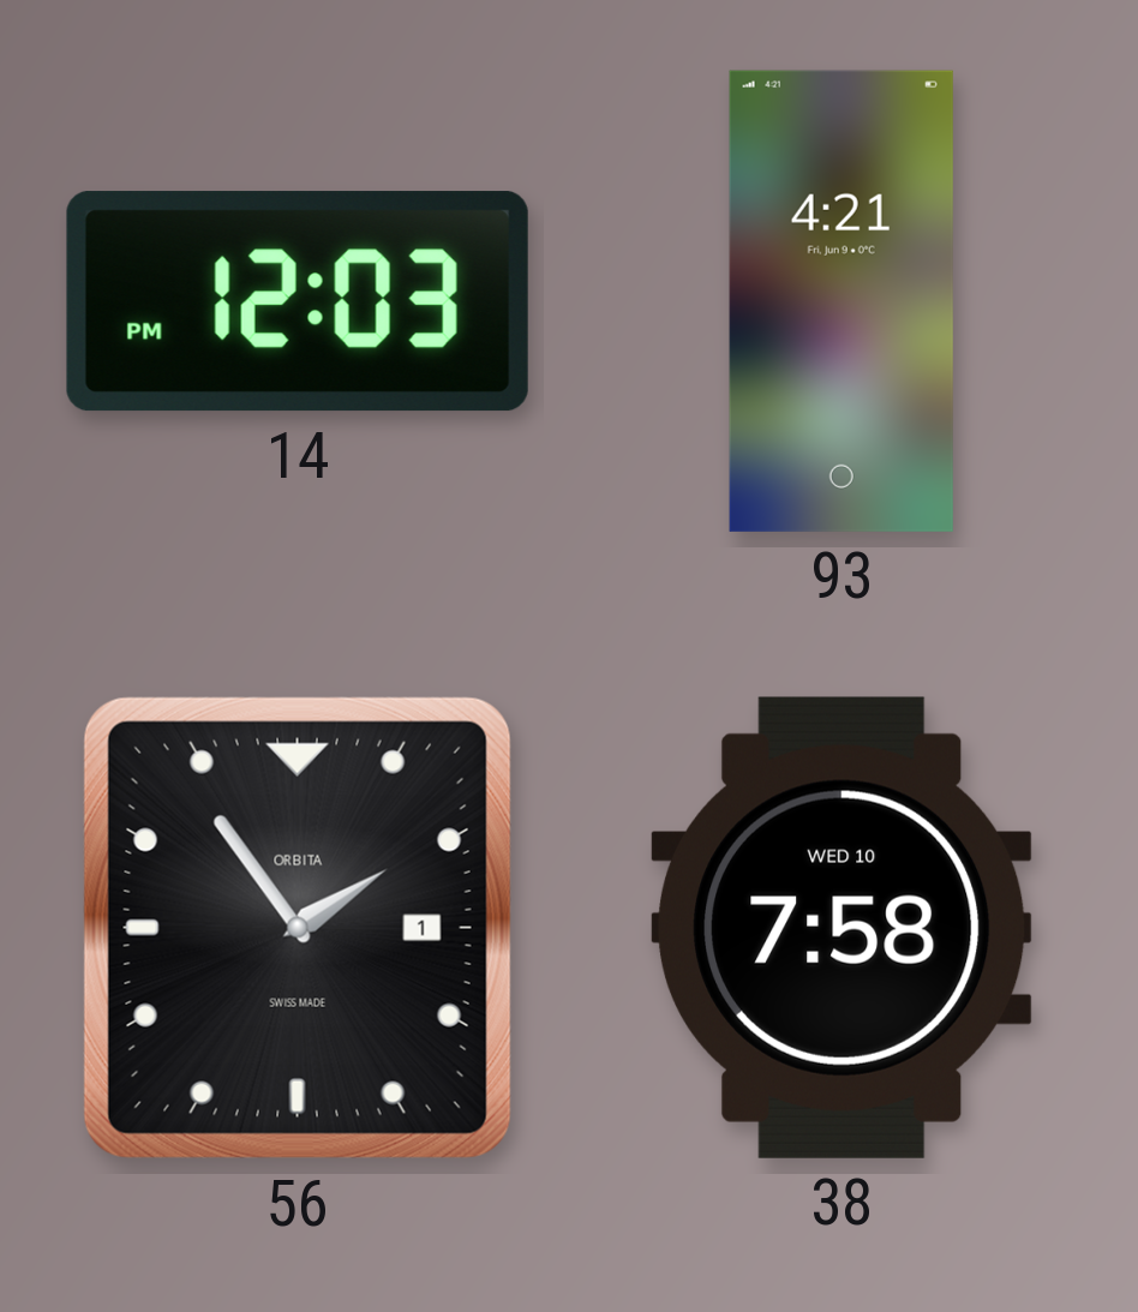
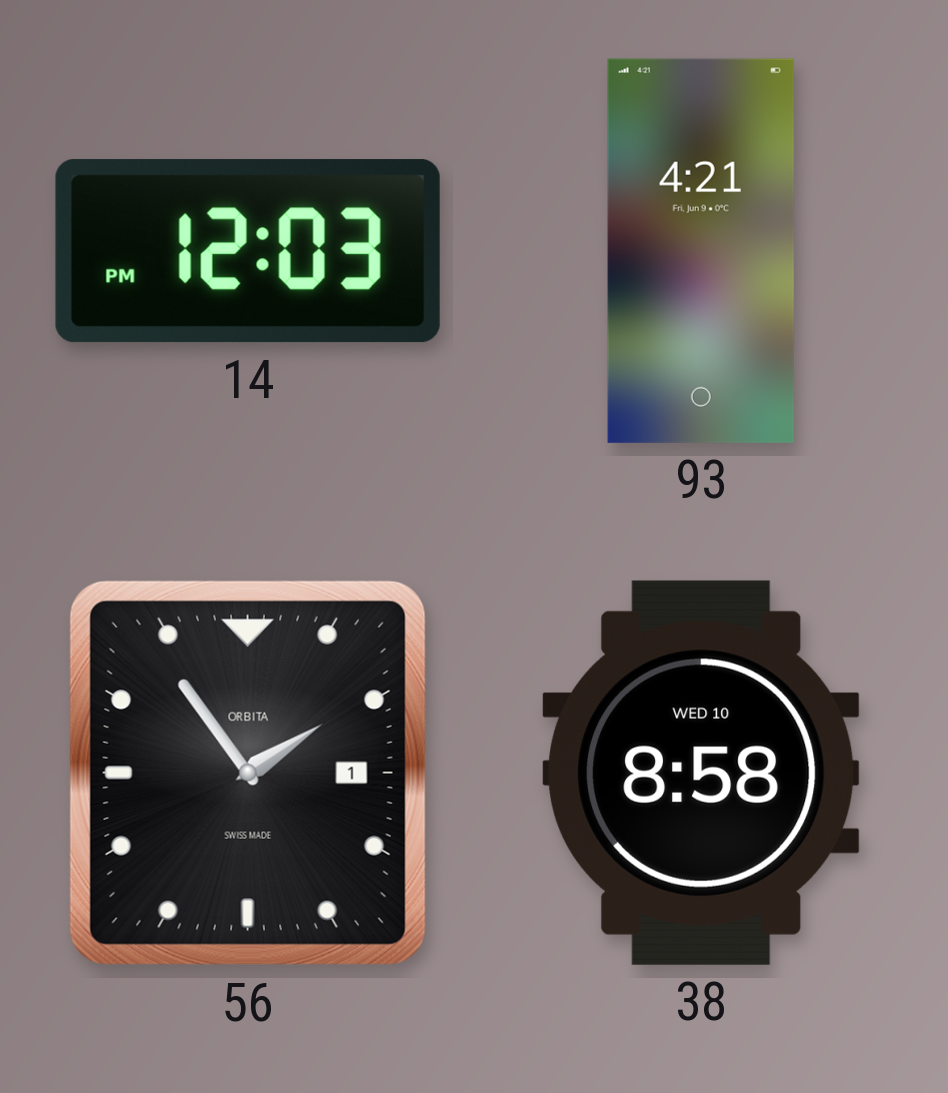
38: 7:58 -> 8:58
